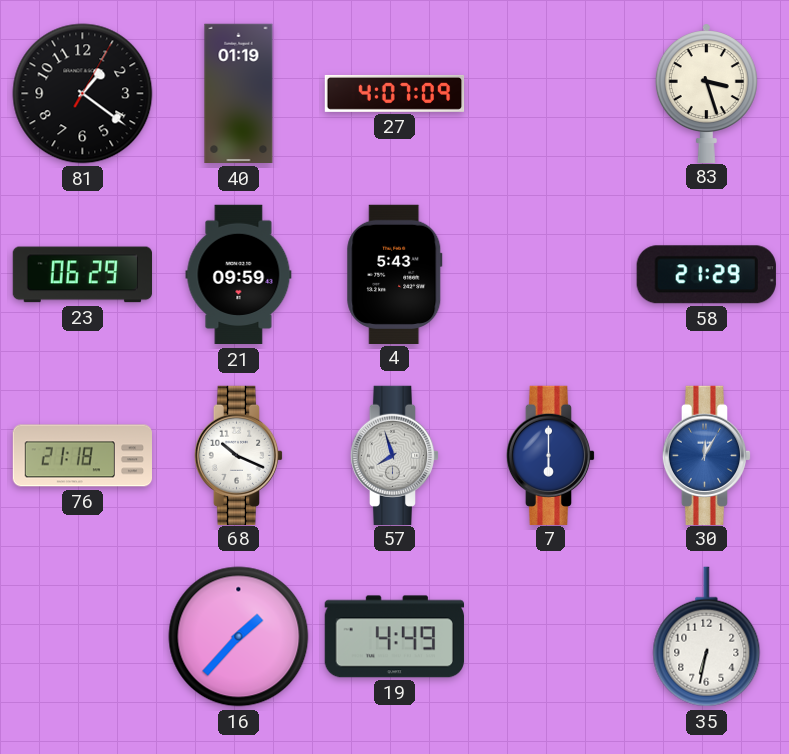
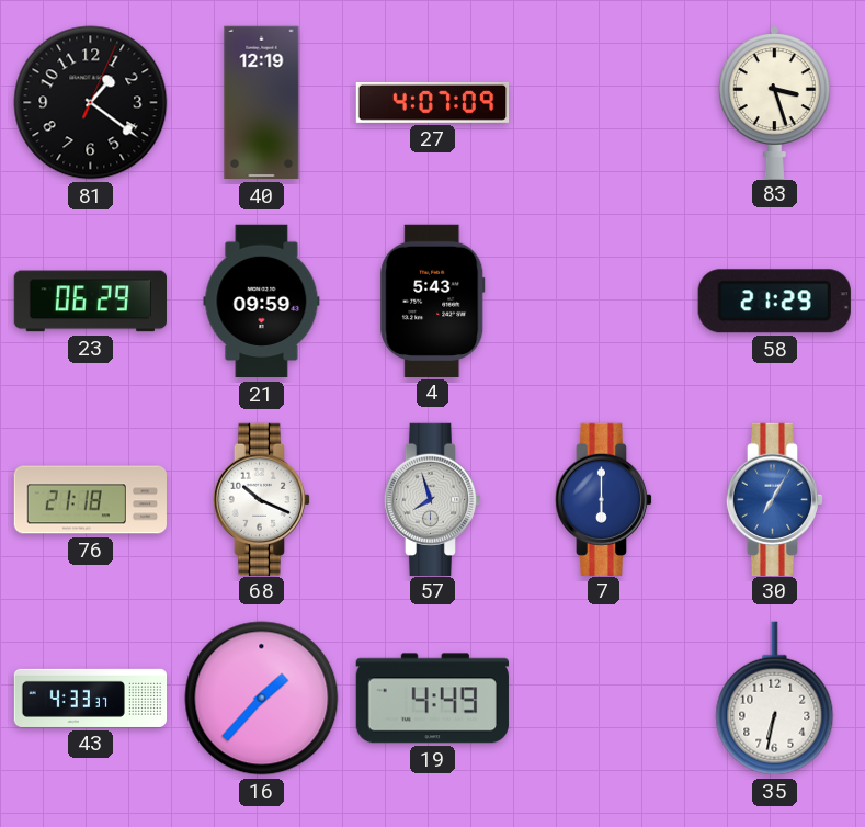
81: 1:21:05 -> 1:21:04
40: 01:19 -> 12:19
30: 12:05 -> 7:05
43: none -> 4:33
